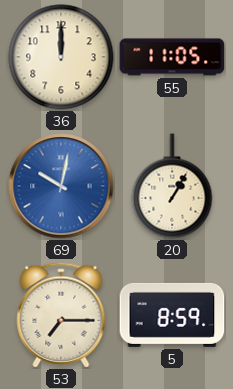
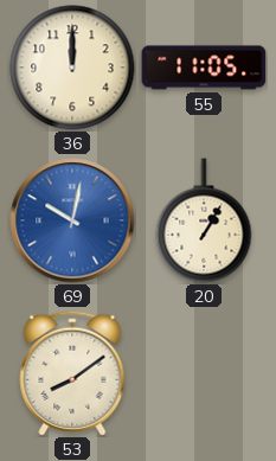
53: 7:15 -> 8:09
5: 8:59 -> none
